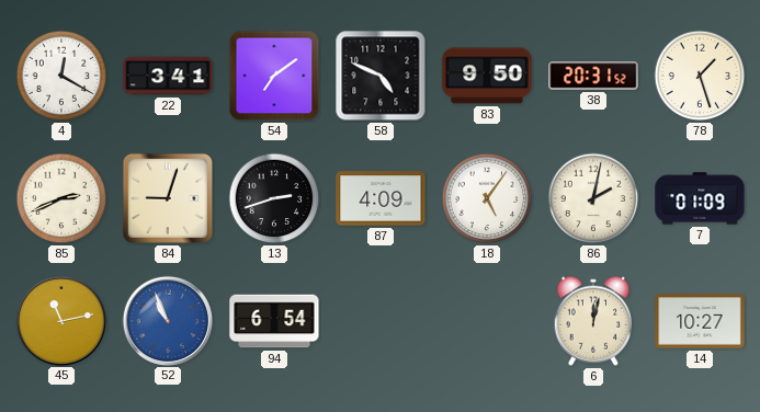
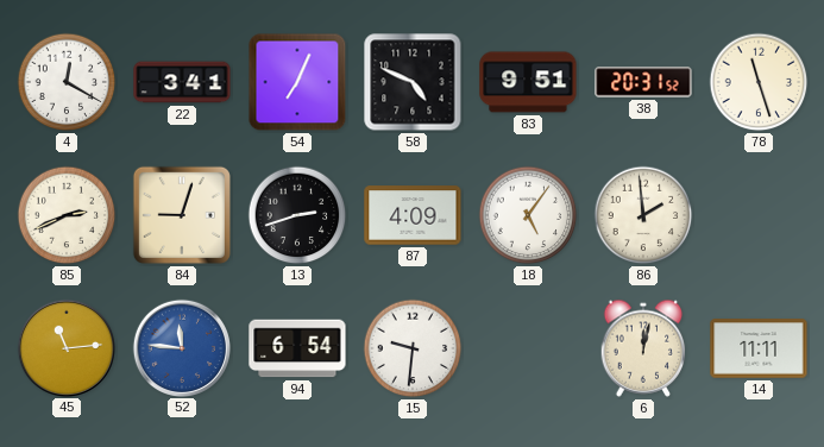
54: 7:09 -> 7:04
83: 9:50 -> 9:51
78: 1:27 -> 11:27
86: 2:02 -> 1:59
7: 01:09 -> none
45: 11:13 -> 11:14
52: 10:56 -> 11:46
15: none -> 9:31
14: 10:27 -> 11:11
